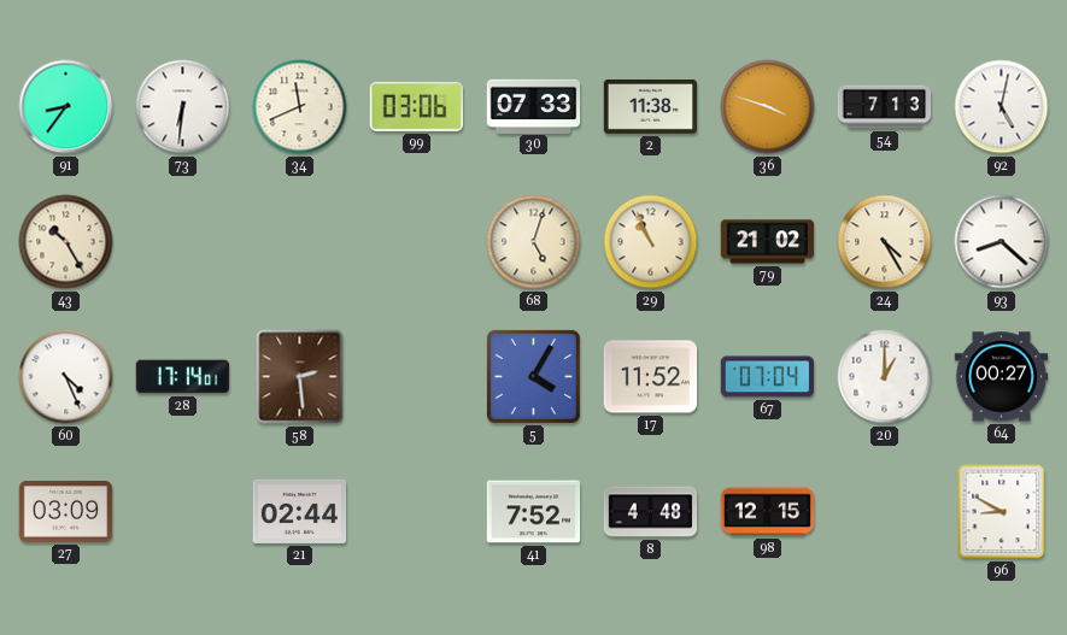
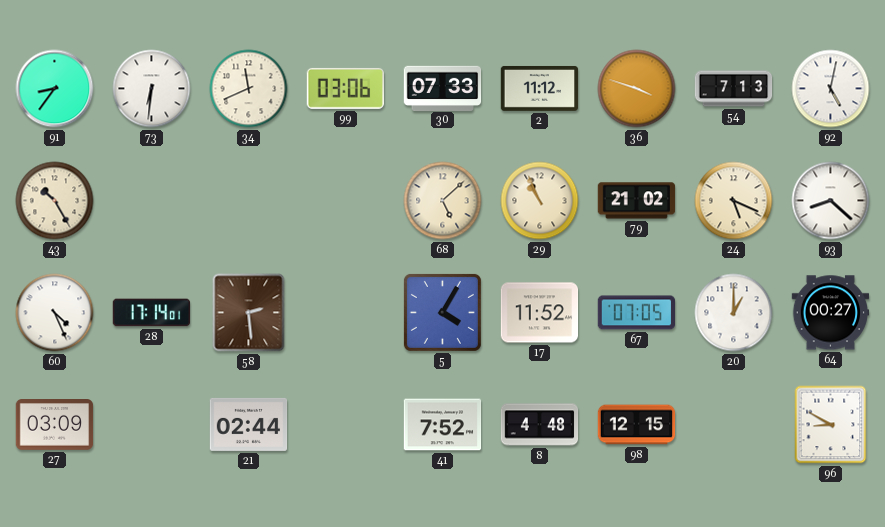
2: 11:38 -> 11:12
68: 5:03 -> 5:08
24: 4:25 -> 5:19
67: 07:04 -> 07:05
